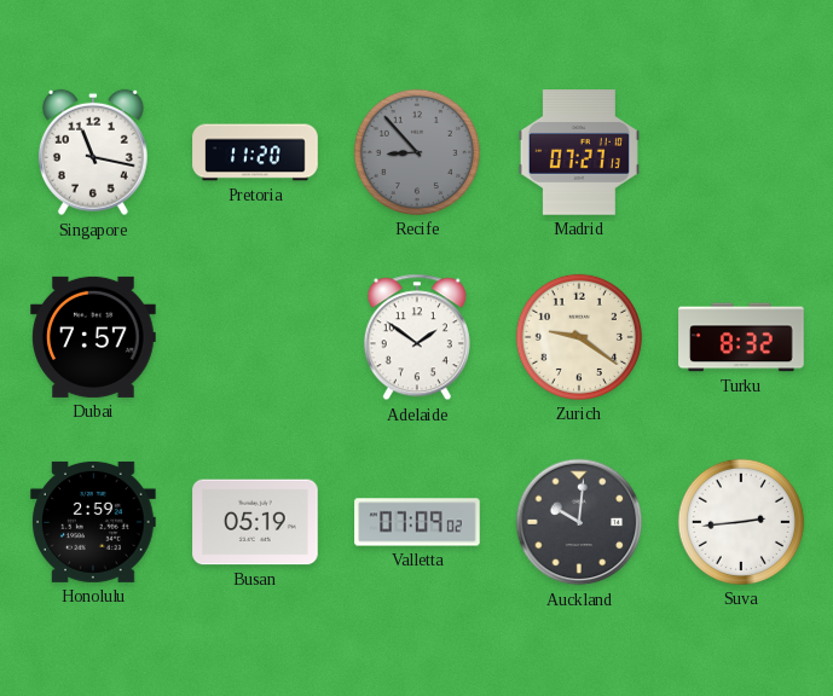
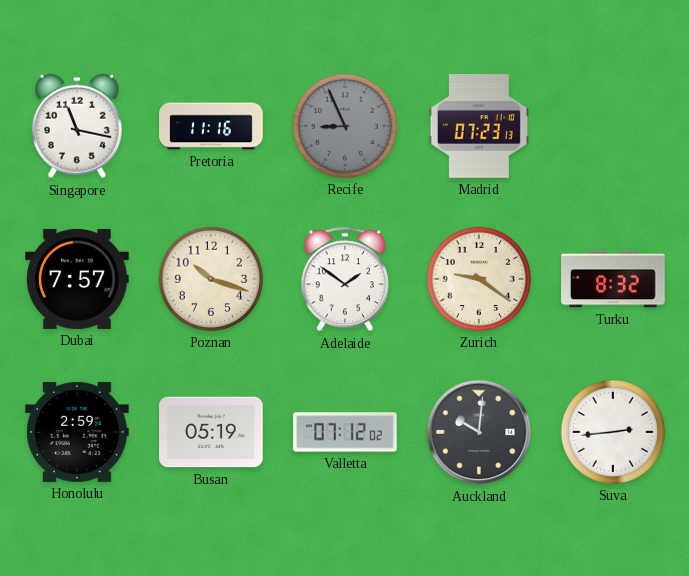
Pretoria: 11:20 -> 11:16
Recife: 8:53 -> 8:56
Madrid: 07:27 -> 07:23
Poznan: none -> 10:18
Valletta: 07:09 -> 07:12
